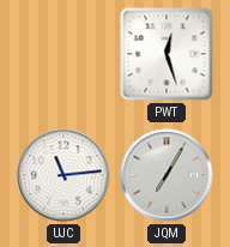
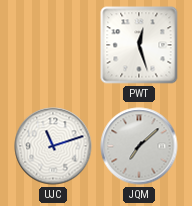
UJC: 11:14 -> 11:12
JQM: 7:05 -> 7:08
